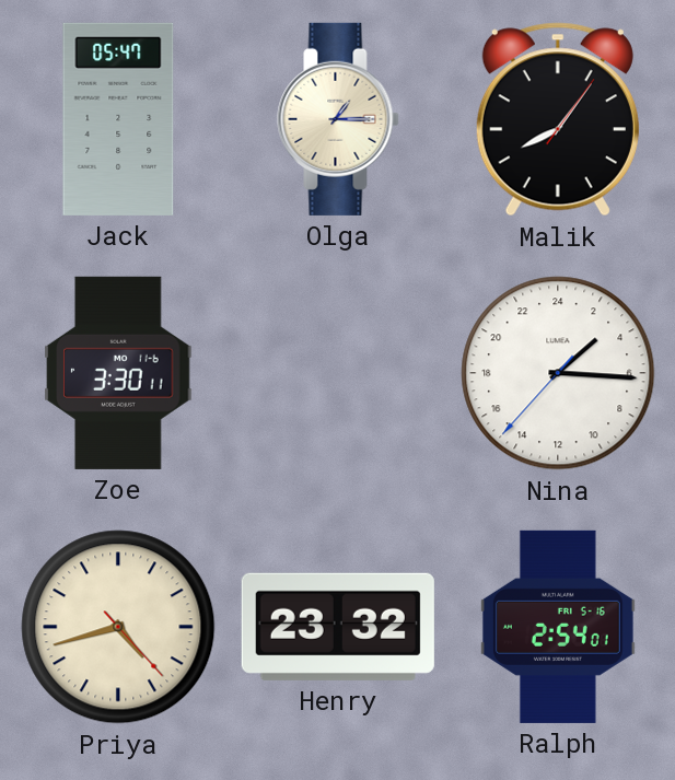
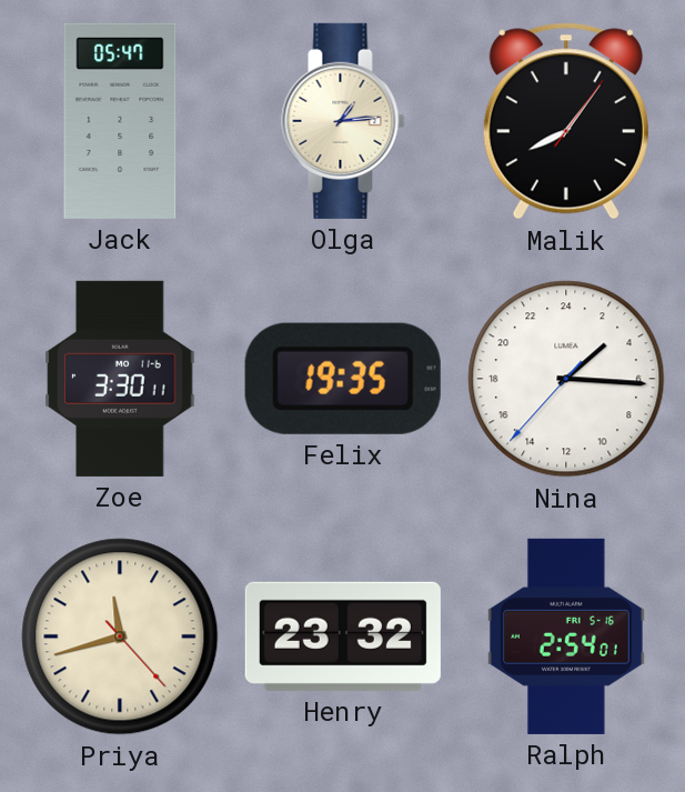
Olga: 1:15 -> 1:14
Felix: none -> 19:35
Priya: 4:42 -> 11:42
